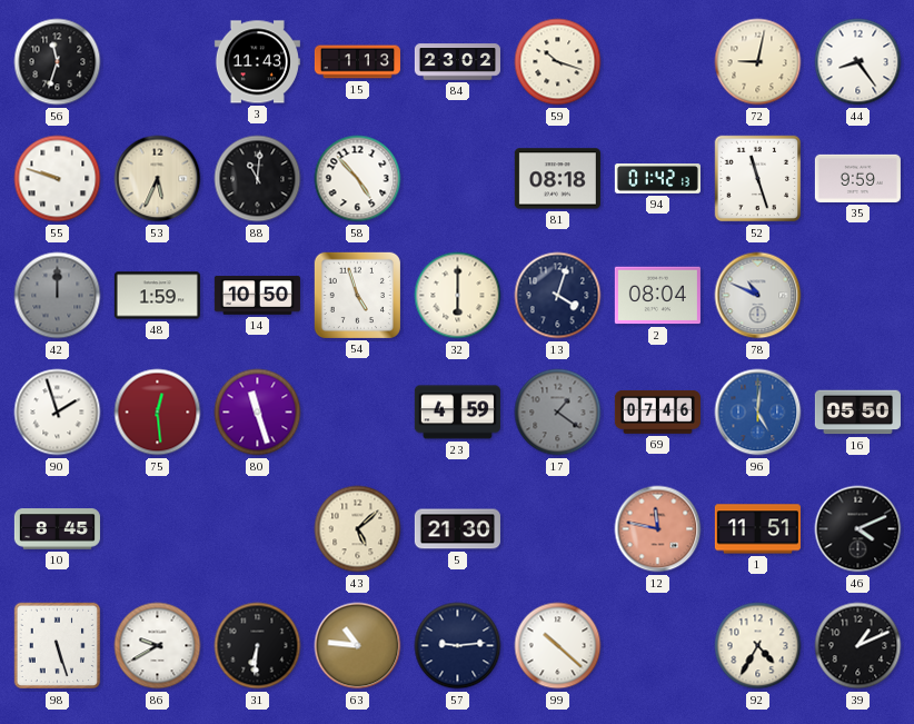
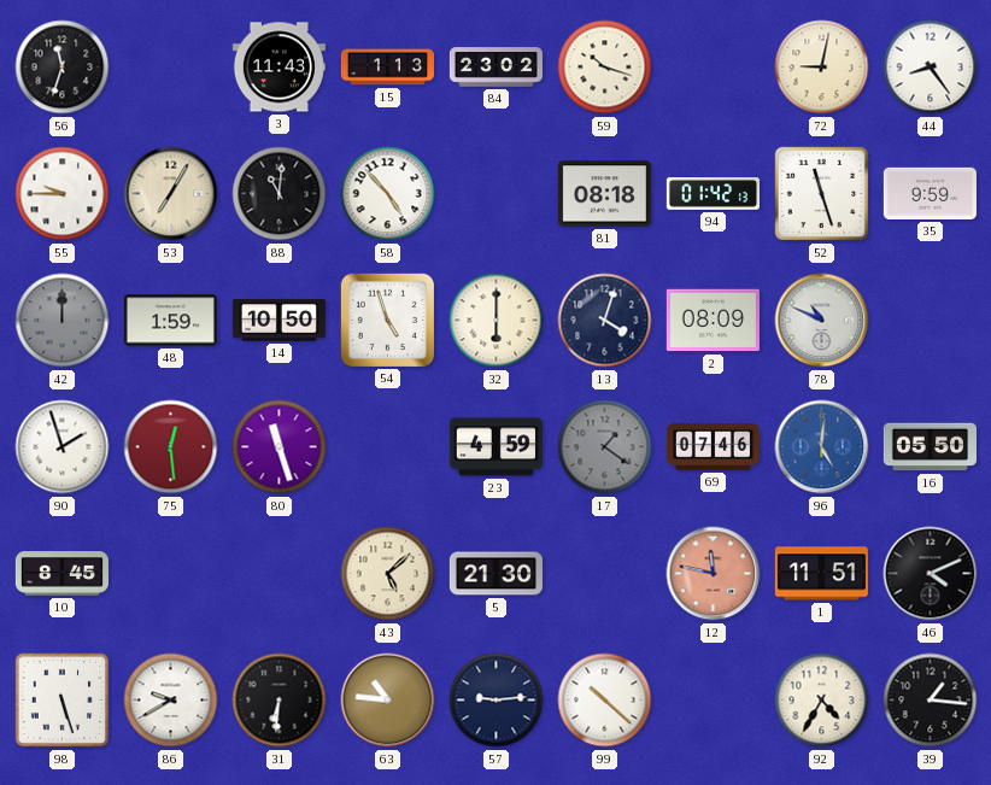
55: 9:48 -> 9:45
53: 5:34 -> 7:05
2: 08:04 -> 08:09
39: 1:11 -> 1:16
